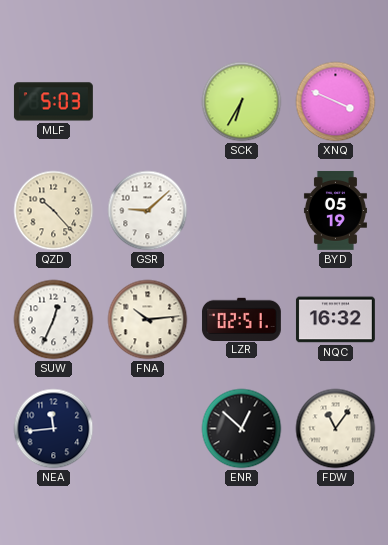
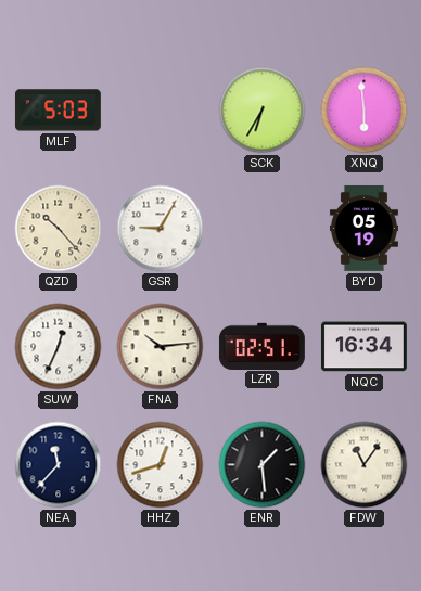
XNQ: 3:49 -> 5:59
GSR: 9:08 -> 9:05
NQC: 16:32 -> 16:34
NEA: 11:44 -> 11:37
HHZ: none -> 12:42
ENR: 12:52 -> 1:29
